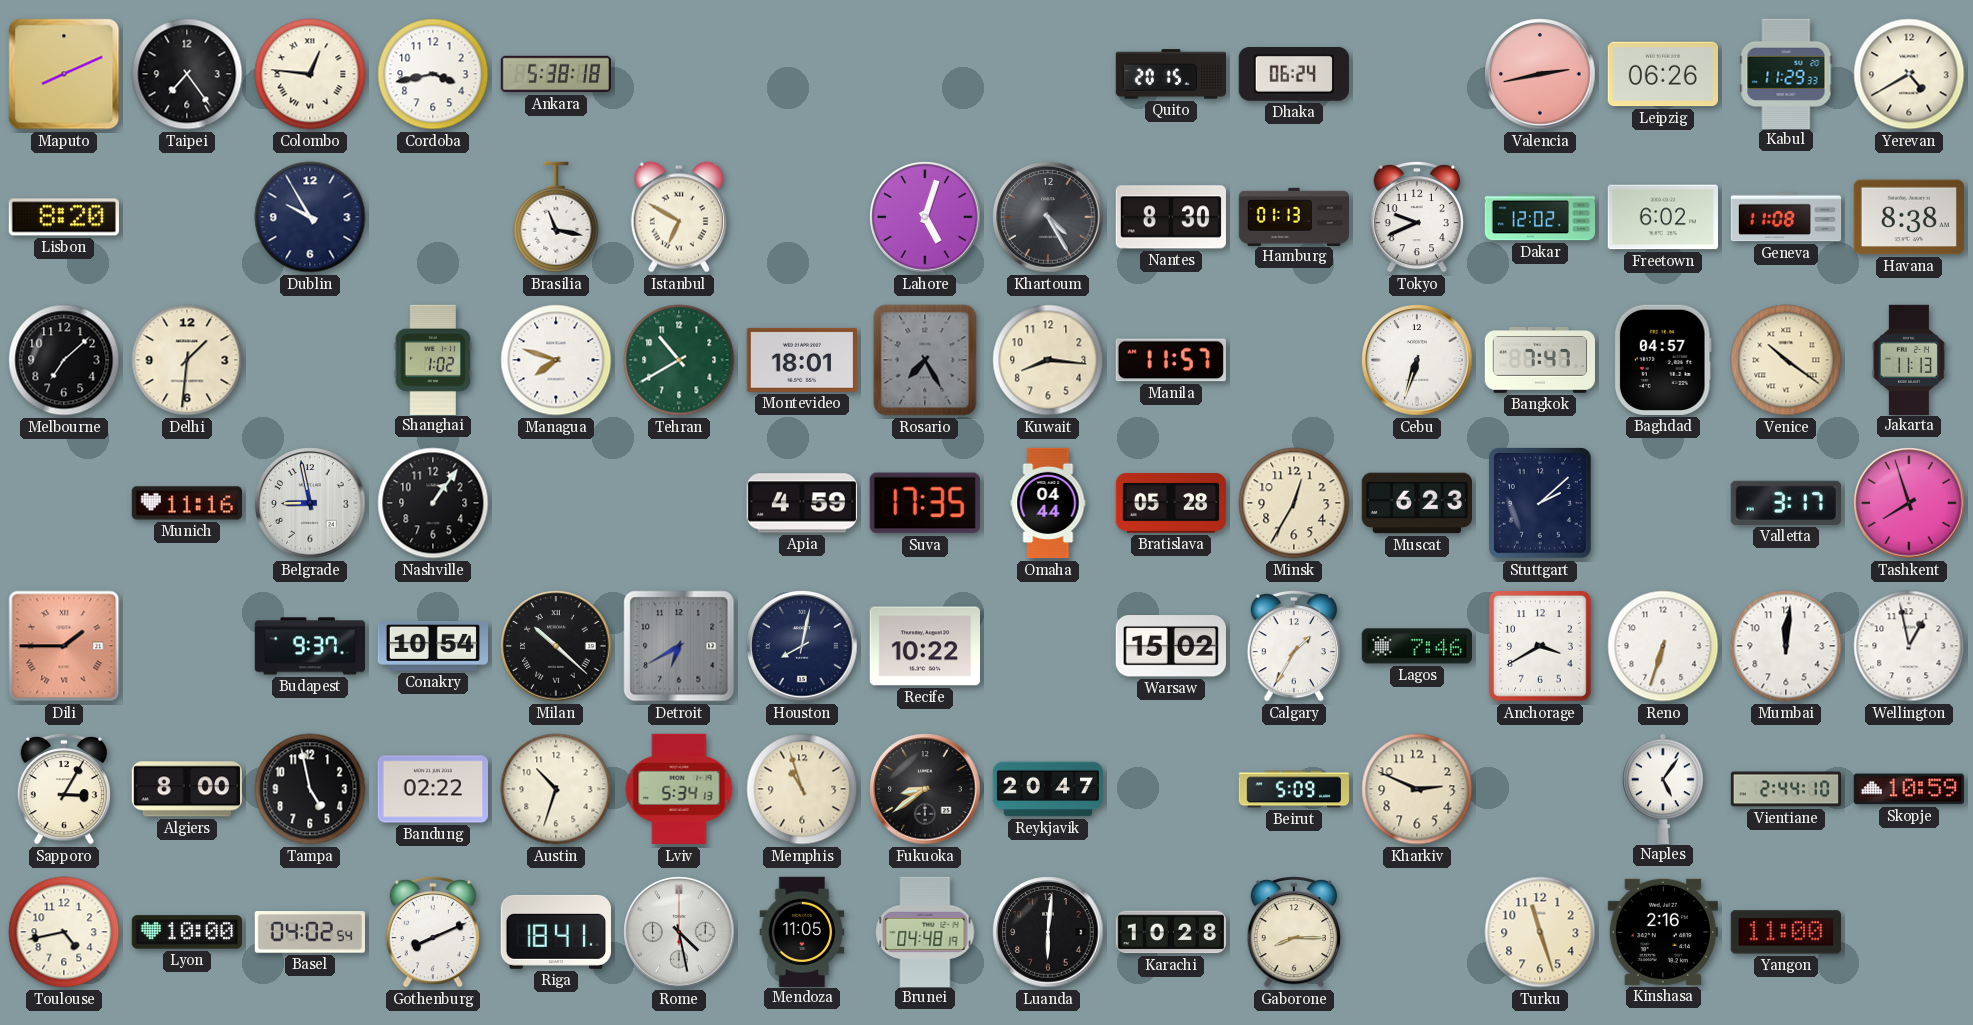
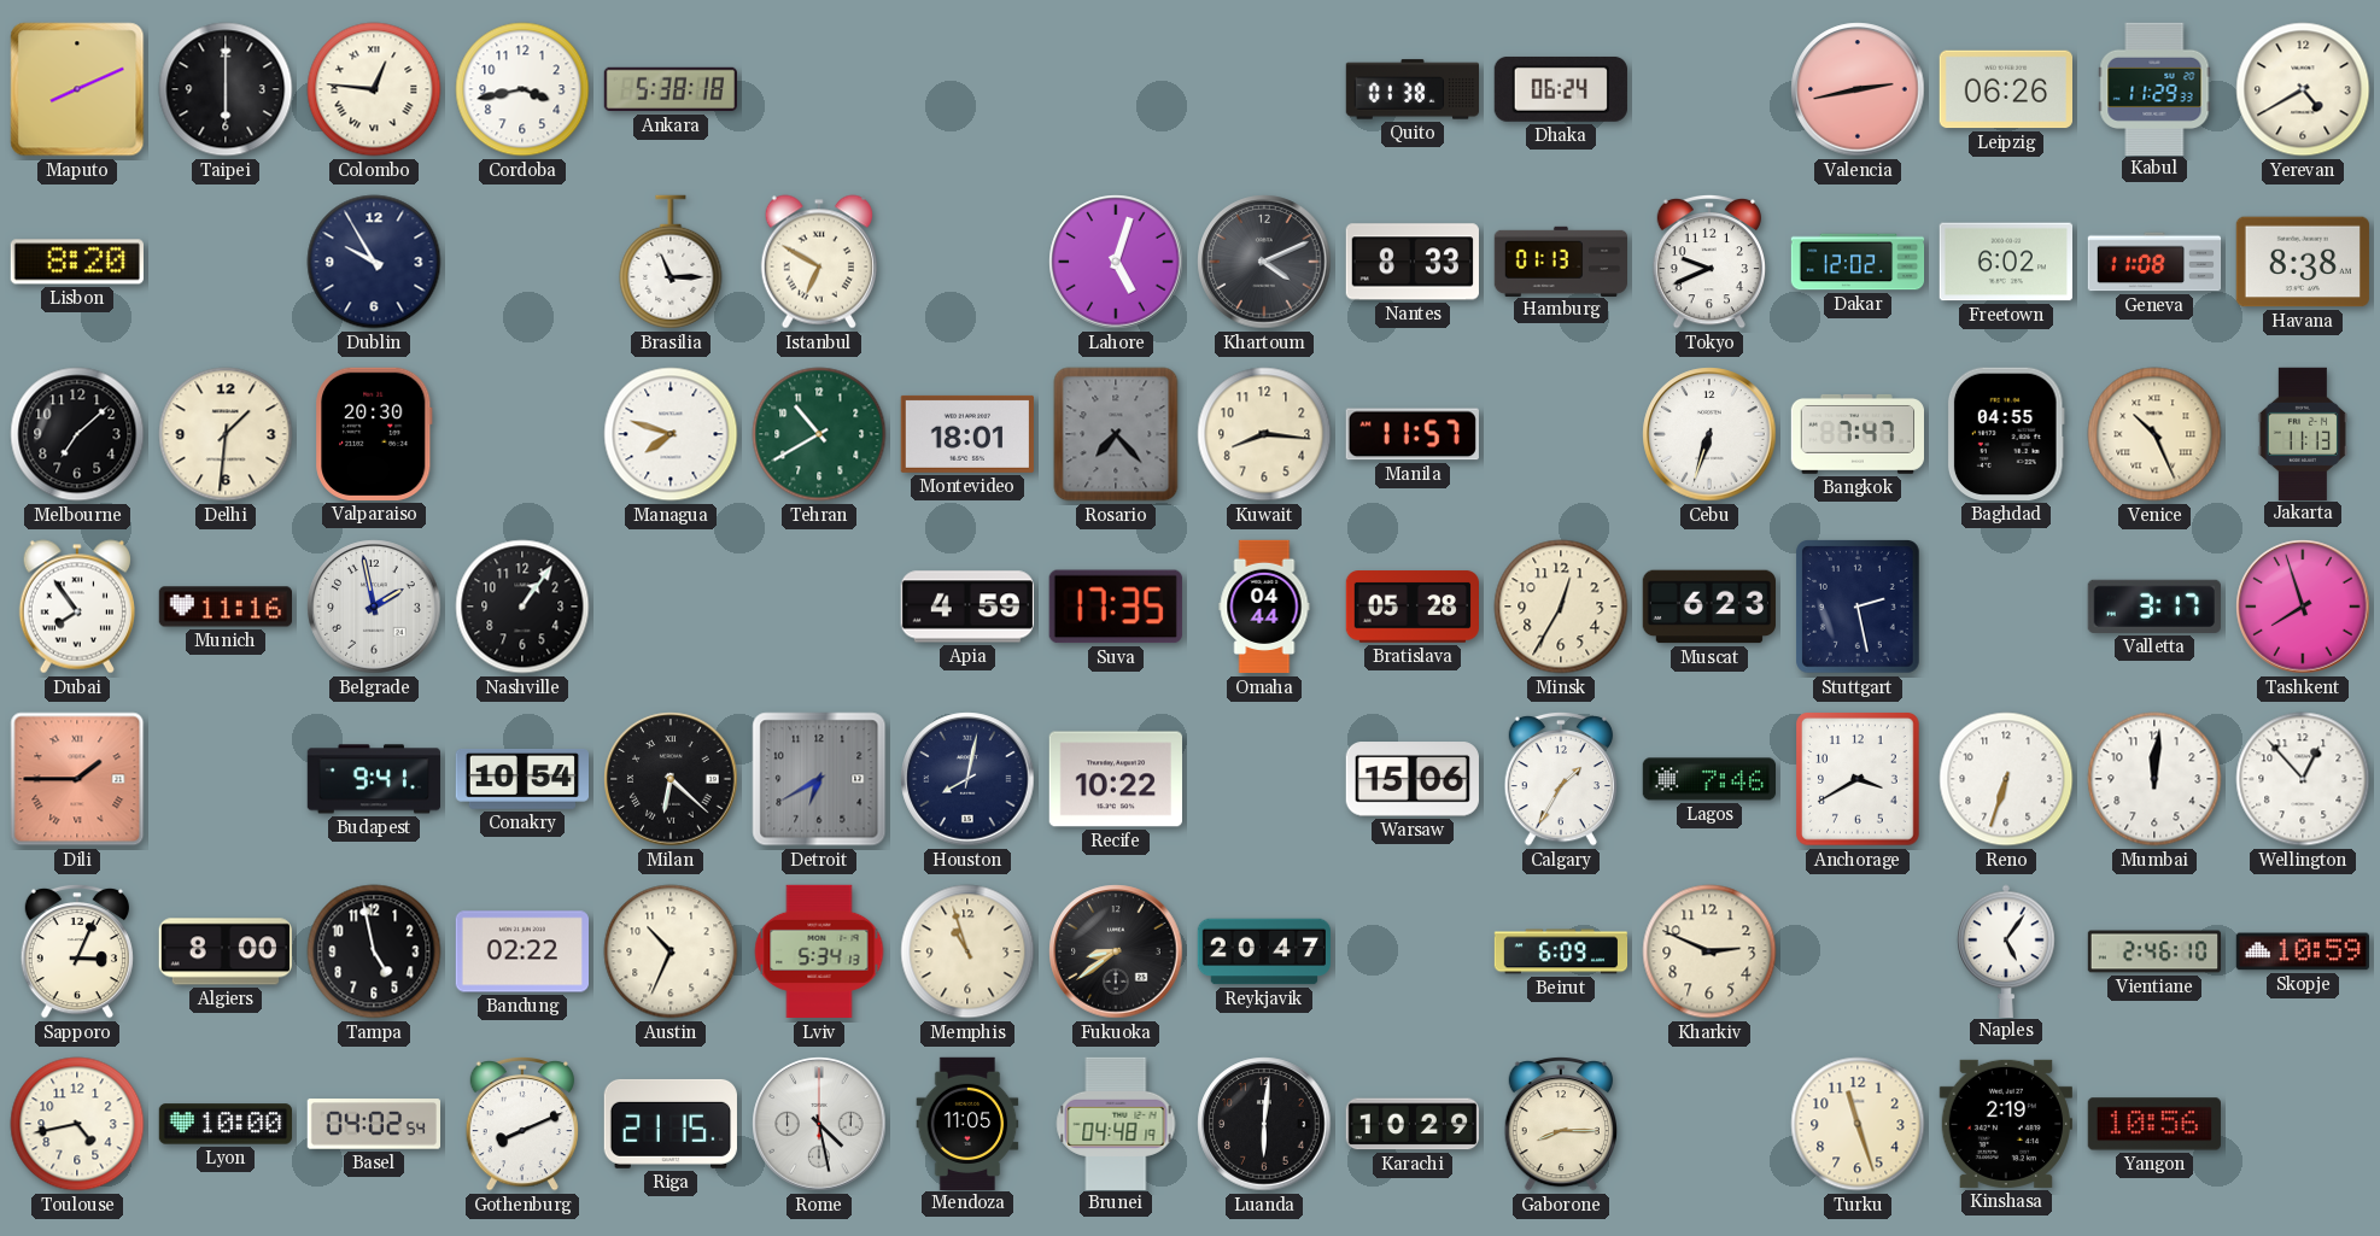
Taipei: 7:24 -> 6:00
Quito: 20:15 -> 01:38
Brasilia: 11:17 -> 11:15
Khartoum: 4:25 -> 4:11
Nantes: 8:30 -> 8:33
Valparaiso: none -> 20:30
Shanghai: 1:02 -> none
Rosario: 7:25 -> 7:23
Baghdad: 04:57 -> 04:55
Venice: 10:21 -> 10:26
Dubai: none -> 7:54
Belgrade: 8:58 -> 1:58
Stuttgart: 2:08 -> 2:28
Budapest: 9:37 -> 9:41
Milan: 10:22 -> 6:22
Warsaw: 15:02 -> 15:06
Wellington: 12:58 -> 12:53
Sapporo: 3:05 -> 3:04
Austin: 10:33 -> 10:34
Beirut: 5:09 -> 6:09
Vientiane: 2:44 -> 2:46
Riga: 18:41 -> 21:15
Karachi: 10:28 -> 10:29
Kinshasa: 2:16 -> 2:19
Yangon: 11:00 -> 10:56
